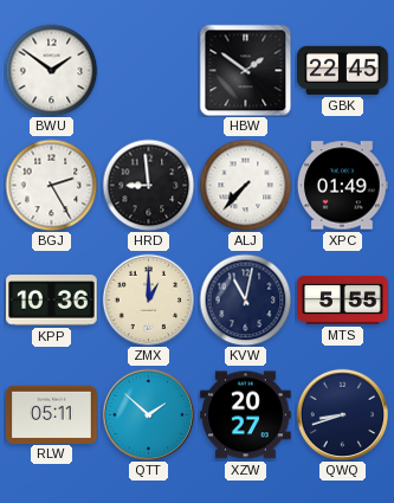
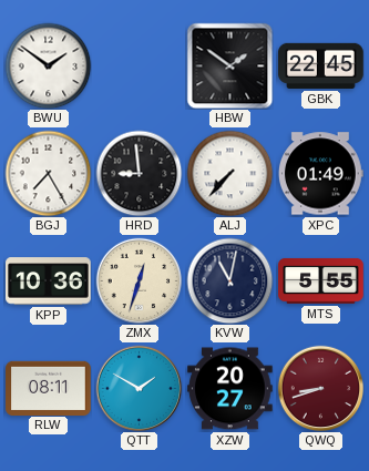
BGJ: 2:25 -> 7:25
ZMX: 1:00 -> 12:33
RLW: 05:11 -> 08:11
QTT: 1:52 -> 1:50
QWQ dial: navy -> burgundy
